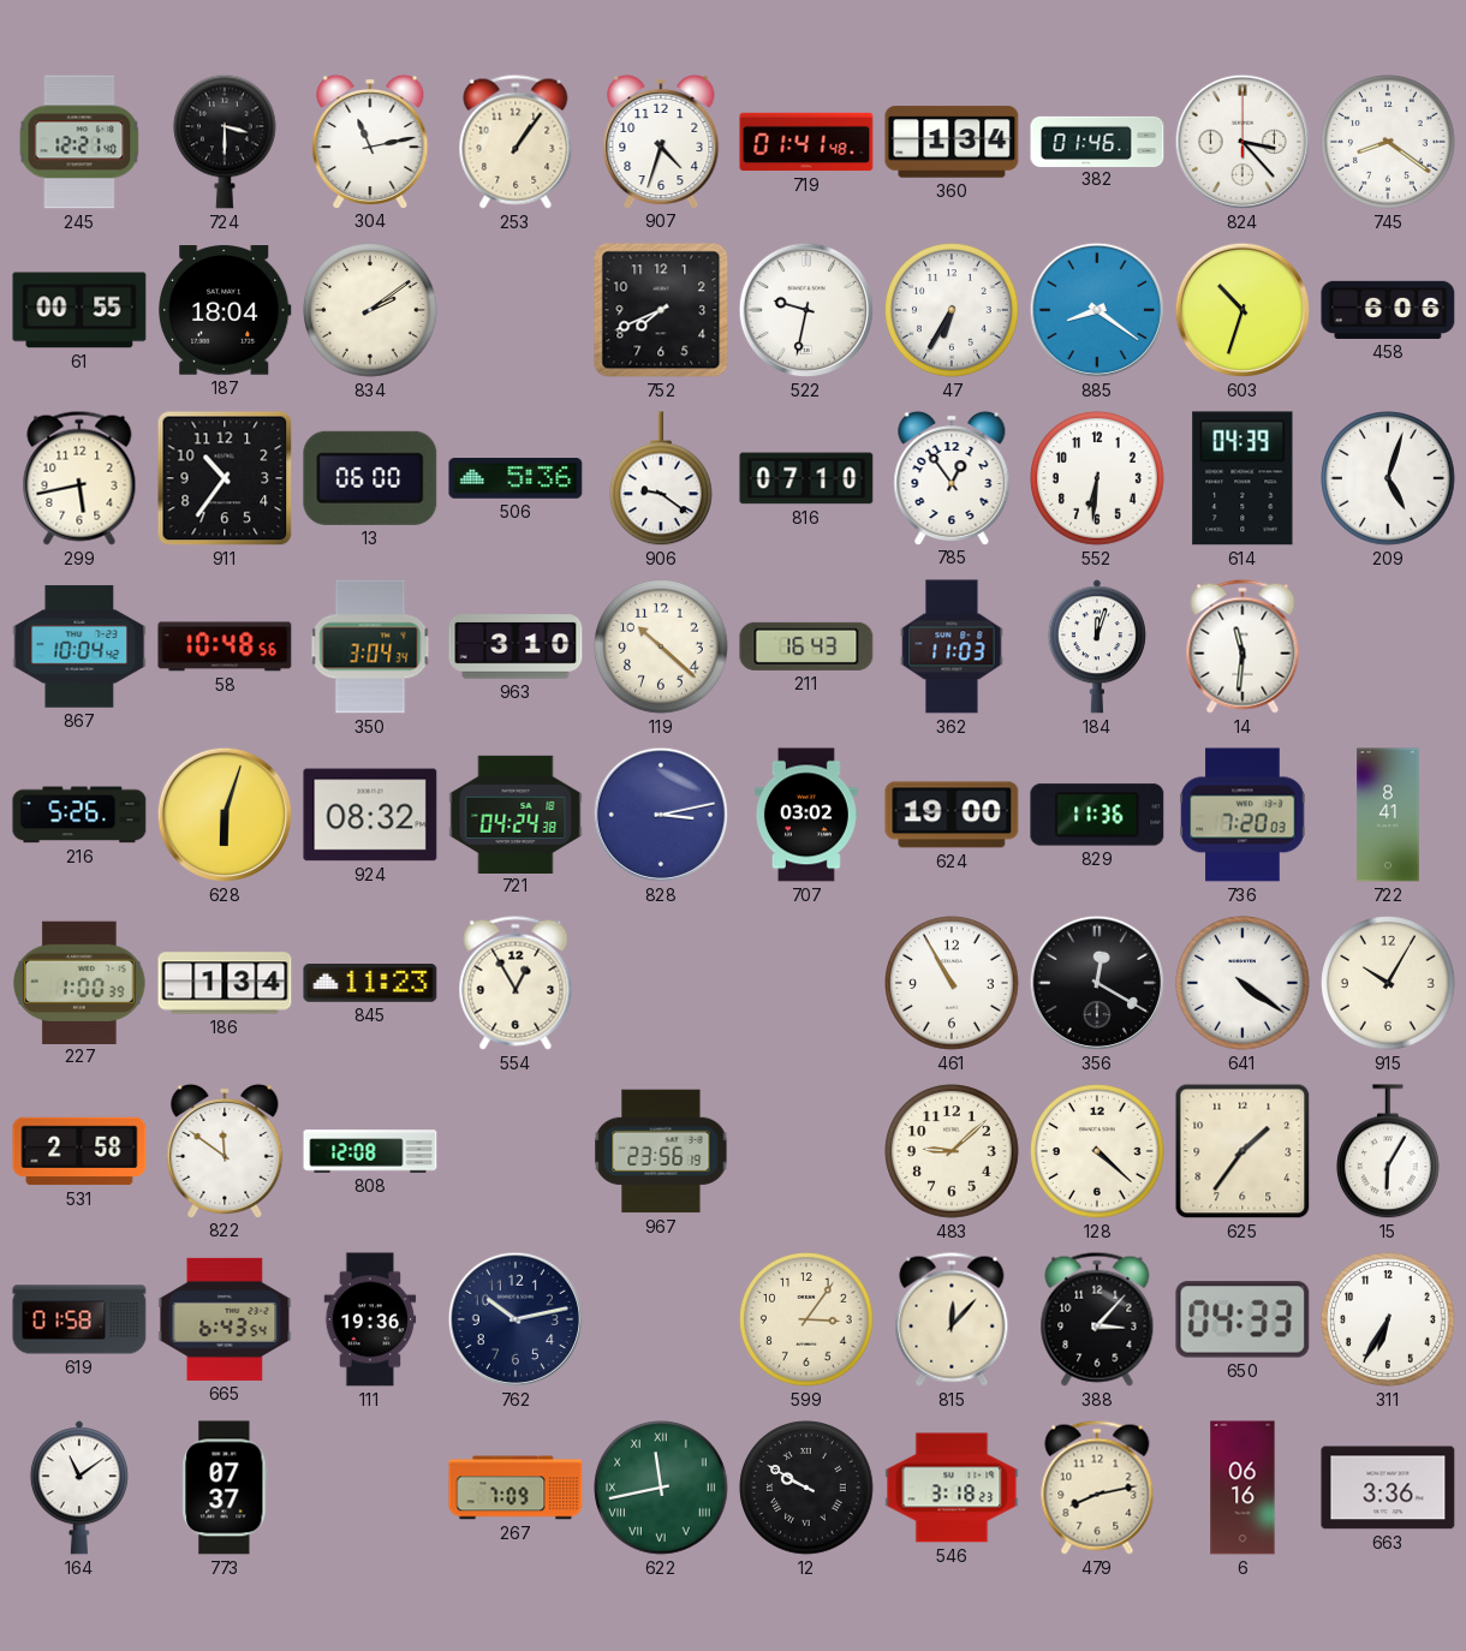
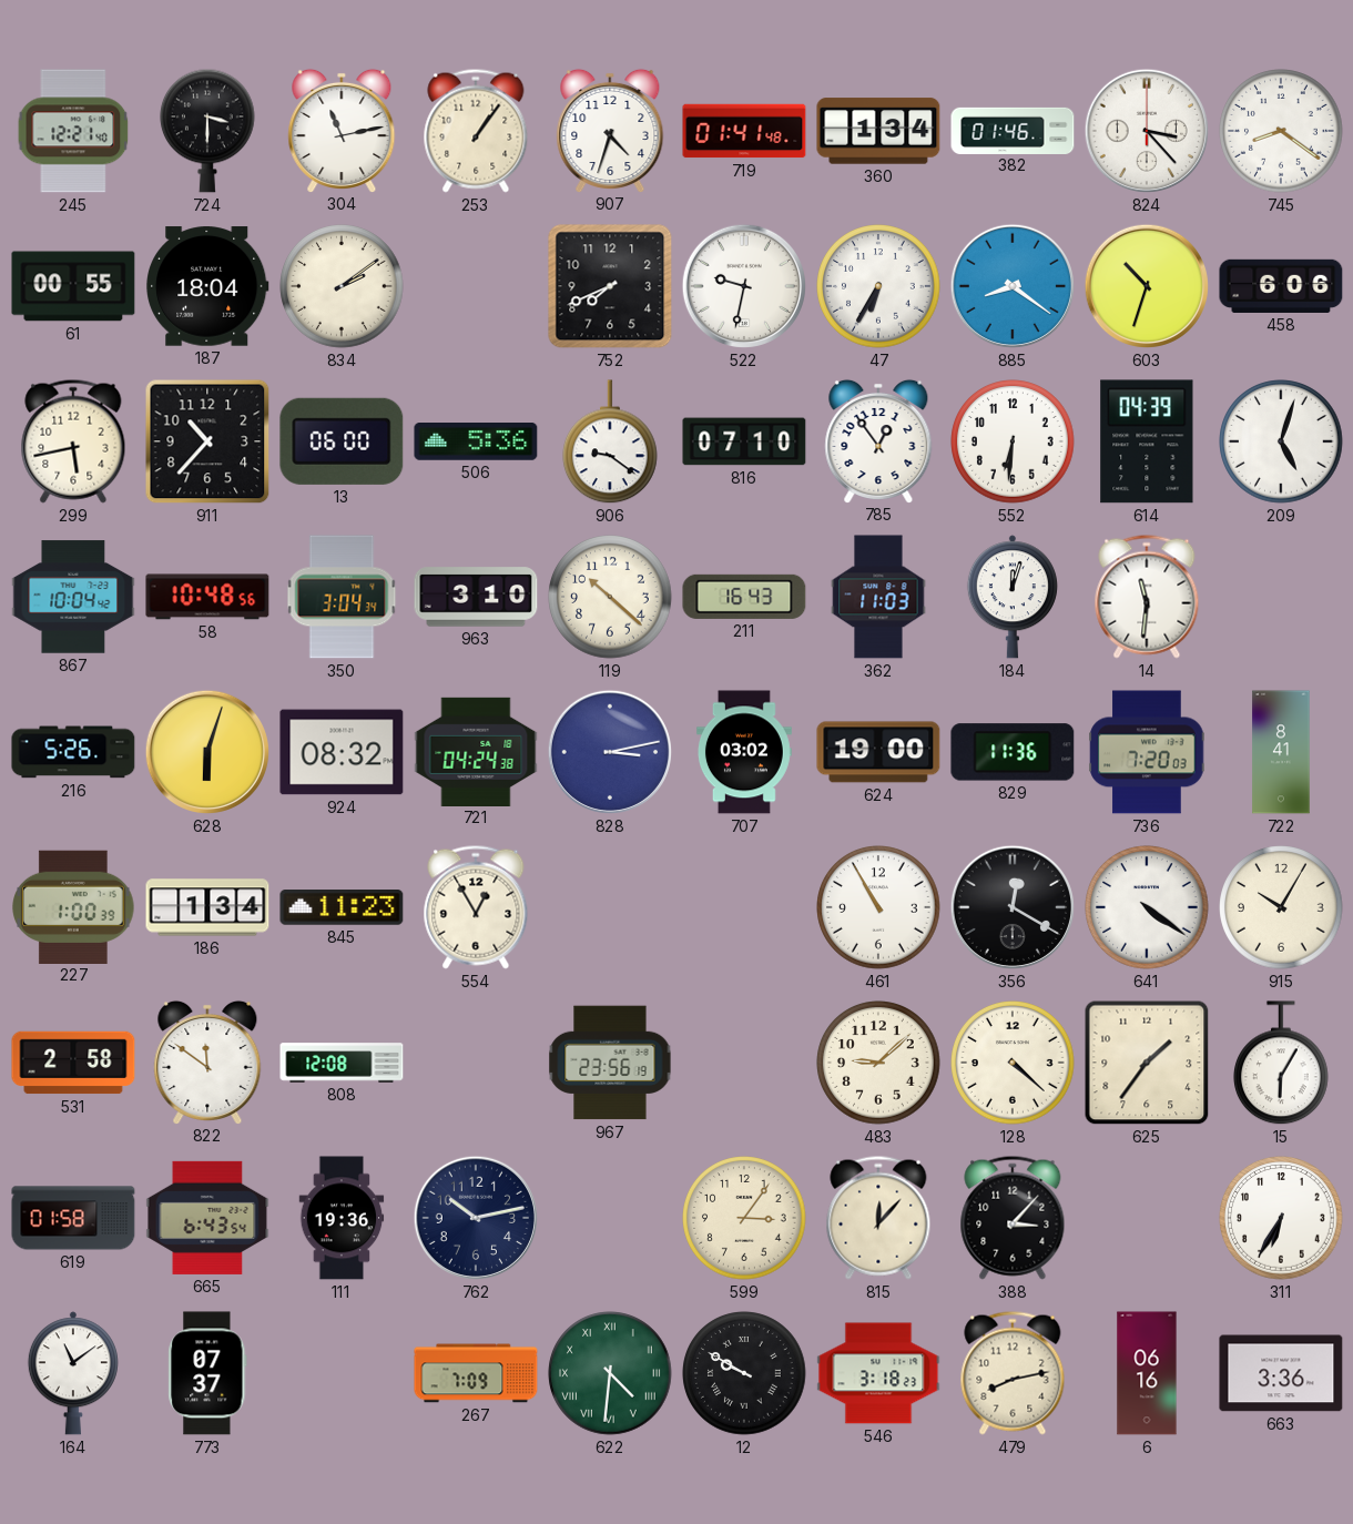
911: 10:36 -> 10:37
650: 04:33 -> none
622: 11:43 -> 4:31
